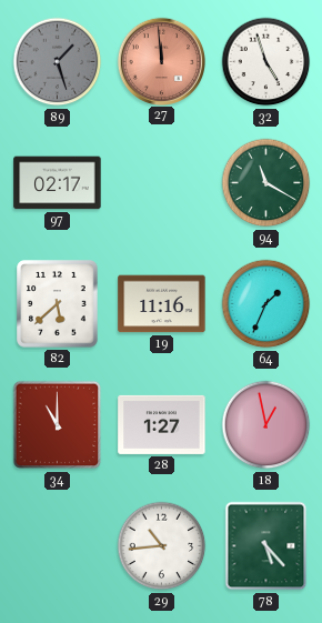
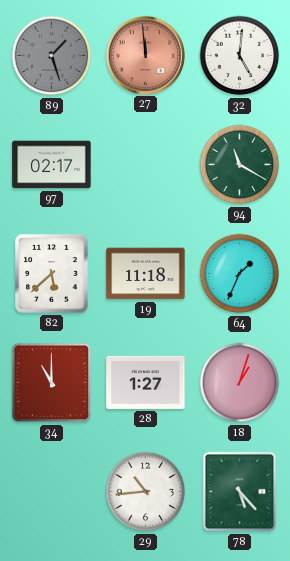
32: 4:57 -> 5:01
19: 11:16 -> 11:18
18: 12:58 -> 1:03
